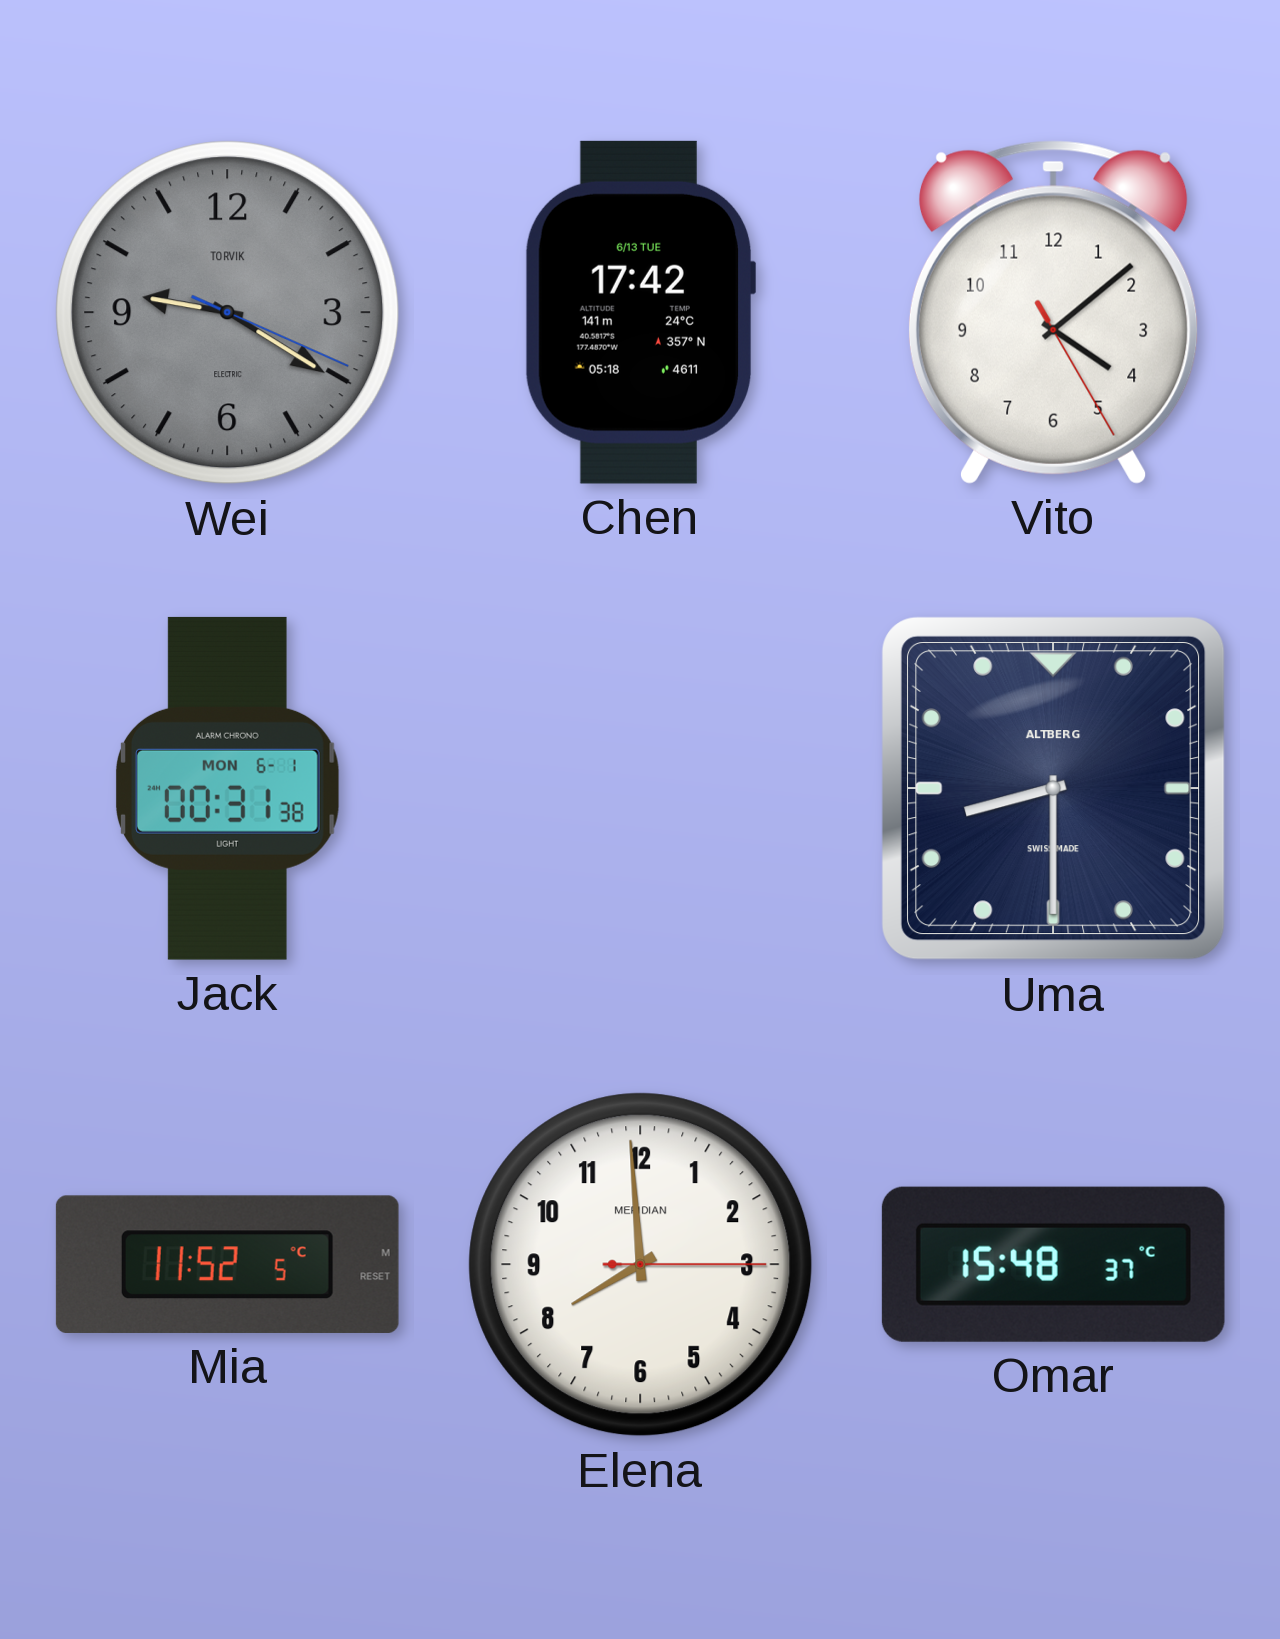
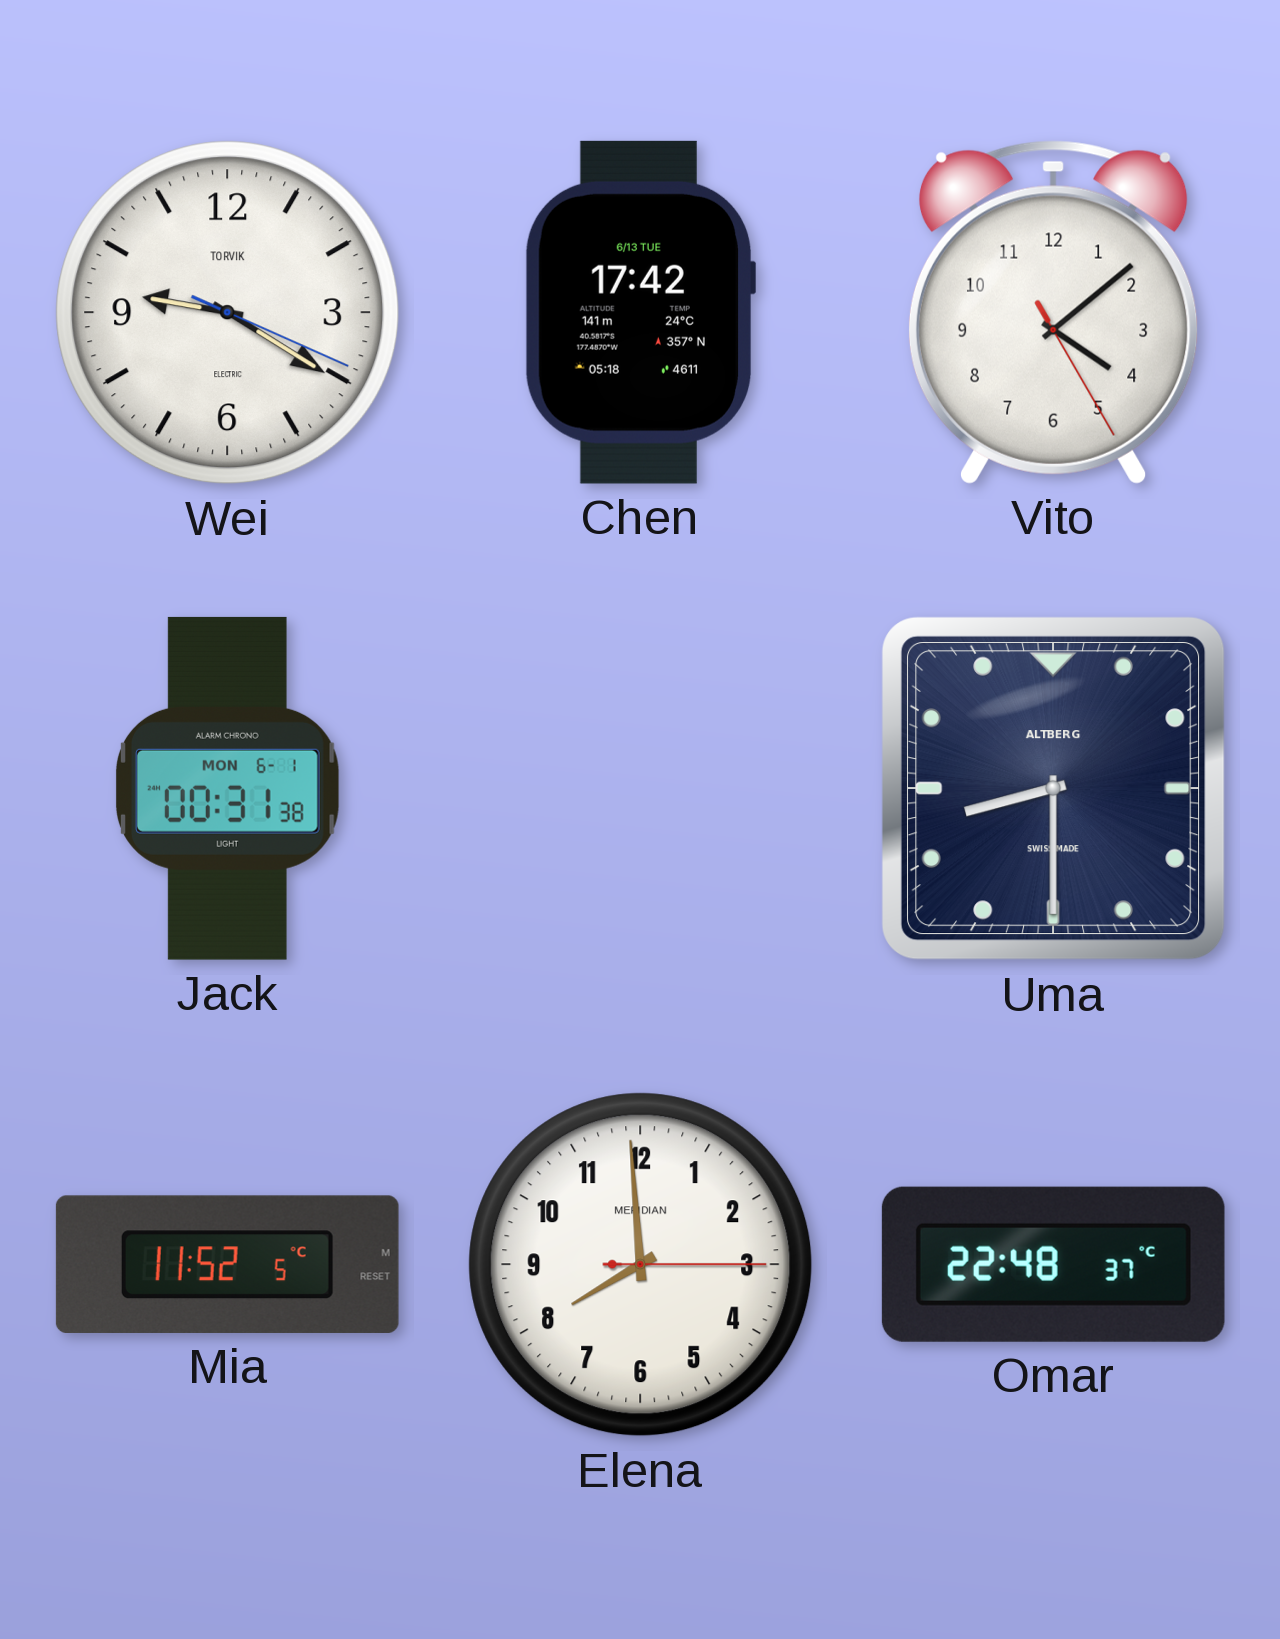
Wei dial: grey -> white
Omar: 15:48 -> 22:48
